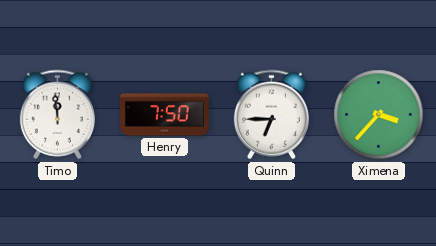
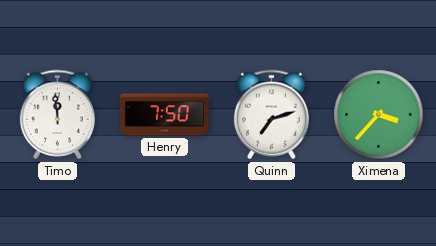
Quinn: 6:45 -> 7:12
